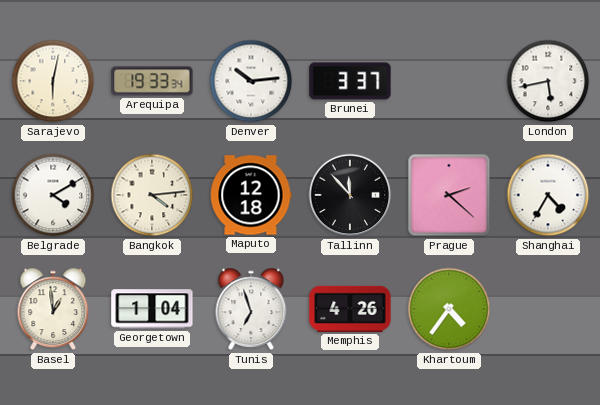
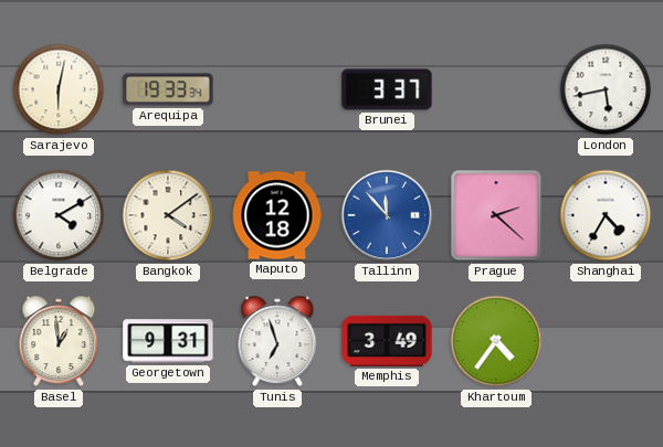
Denver: 10:14 -> none
Bangkok: 4:14 -> 4:09
Tallinn dial: black -> blue
Georgetown: 1:04 -> 9:31
Memphis: 4:26 -> 3:49
